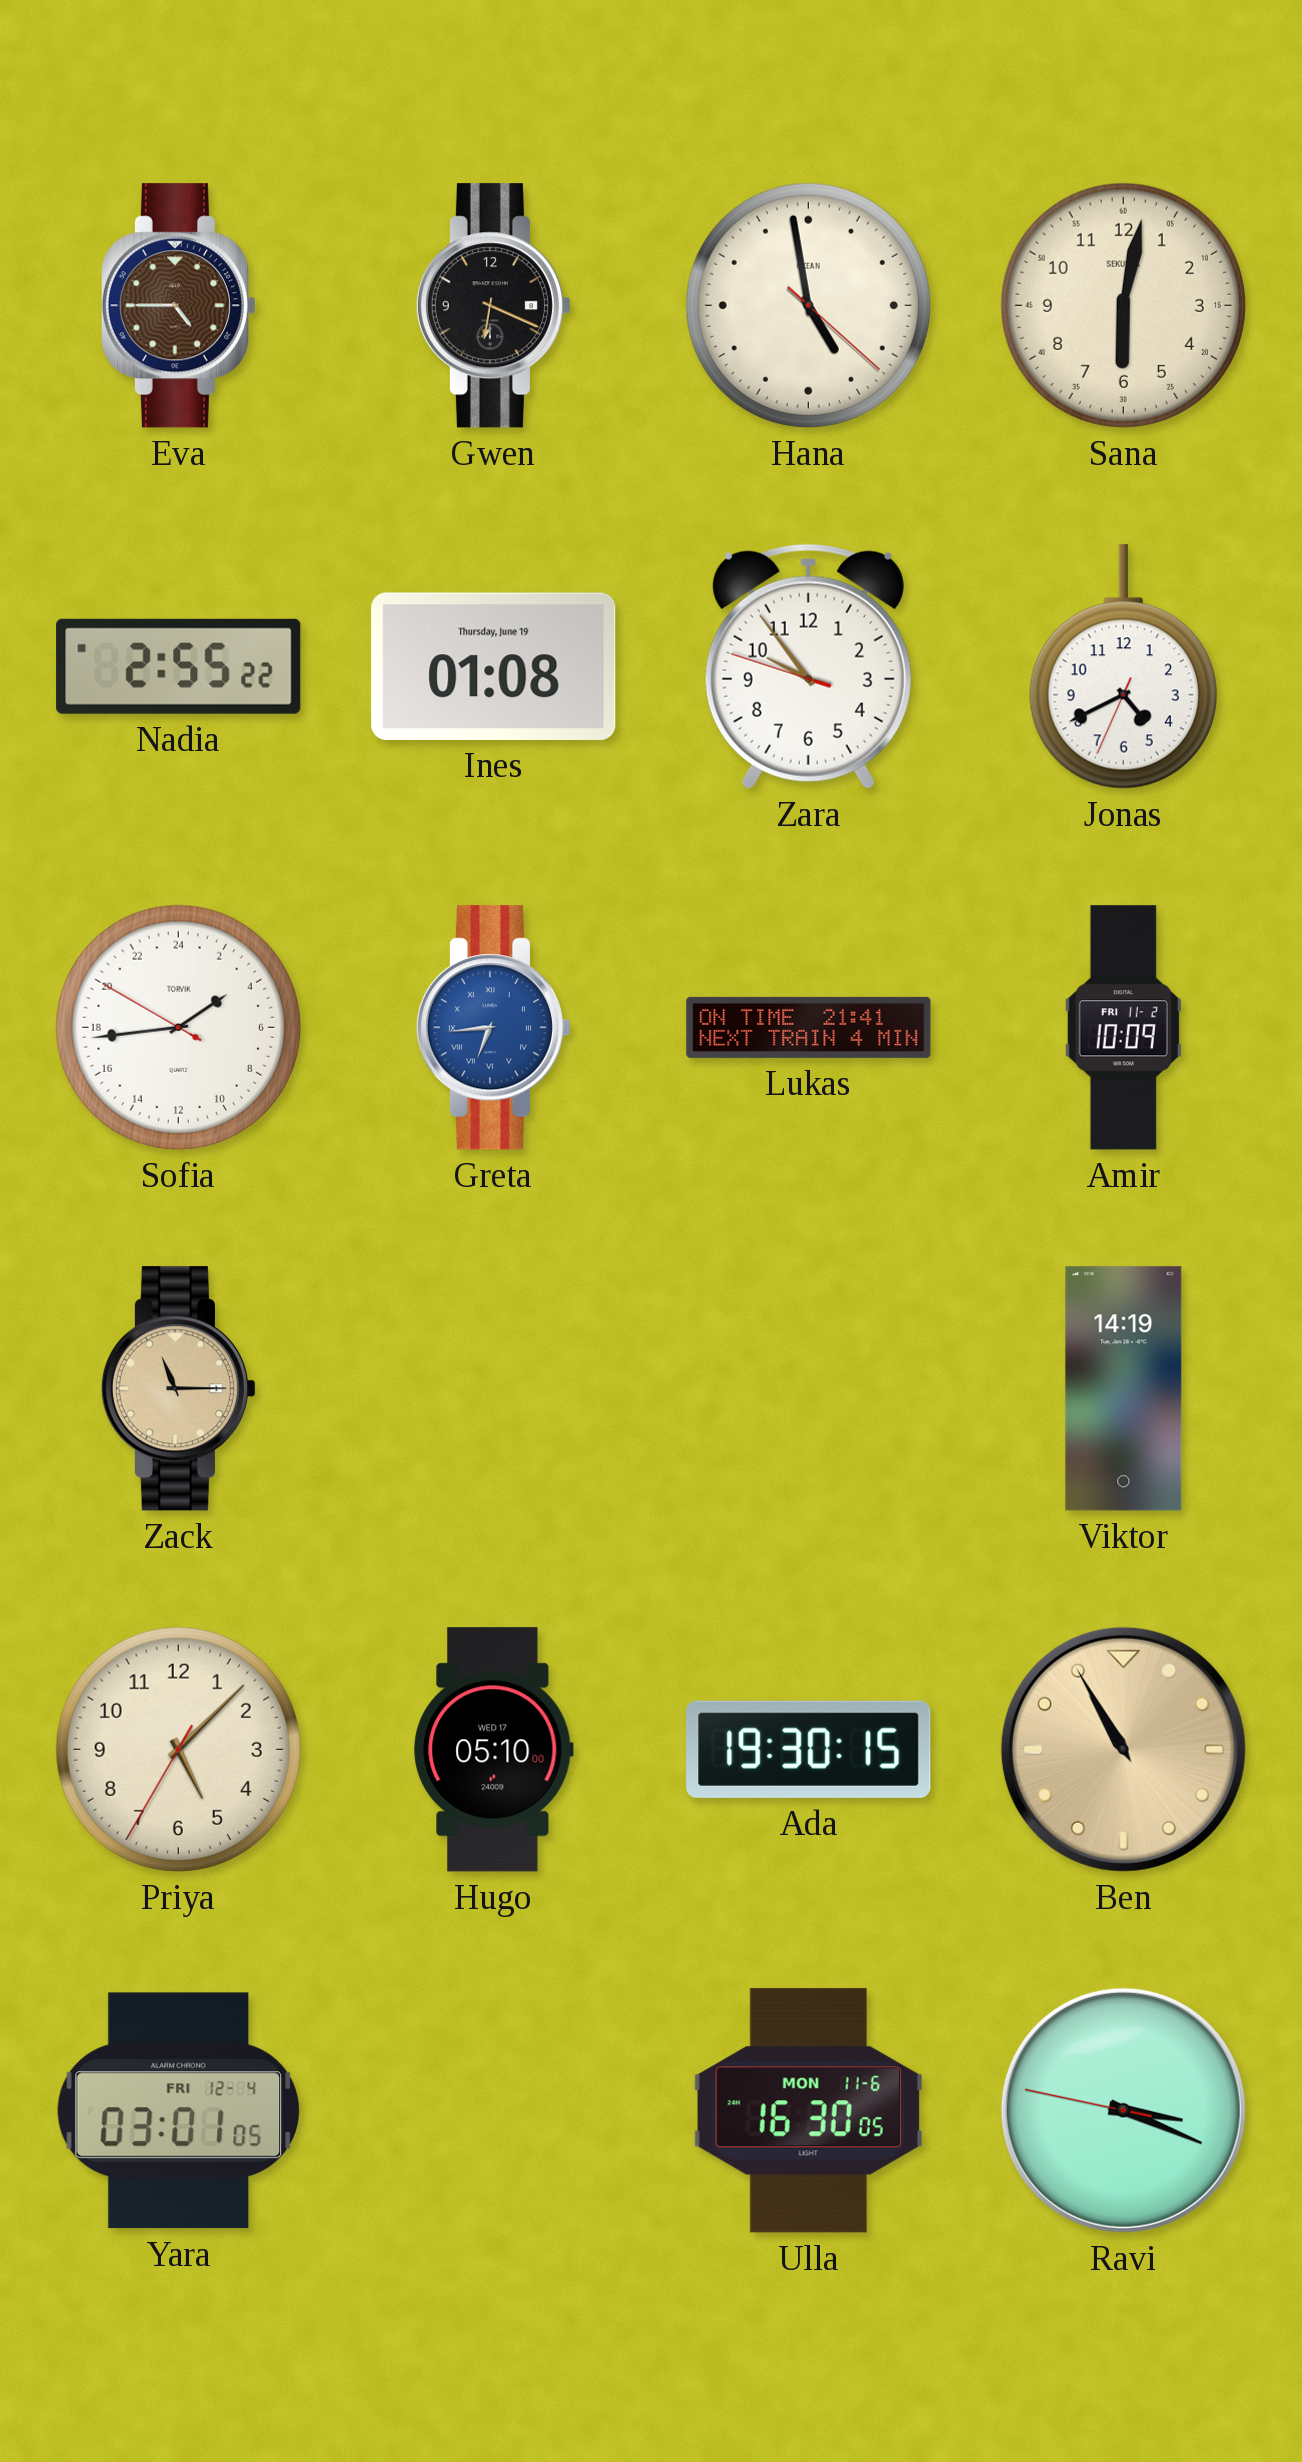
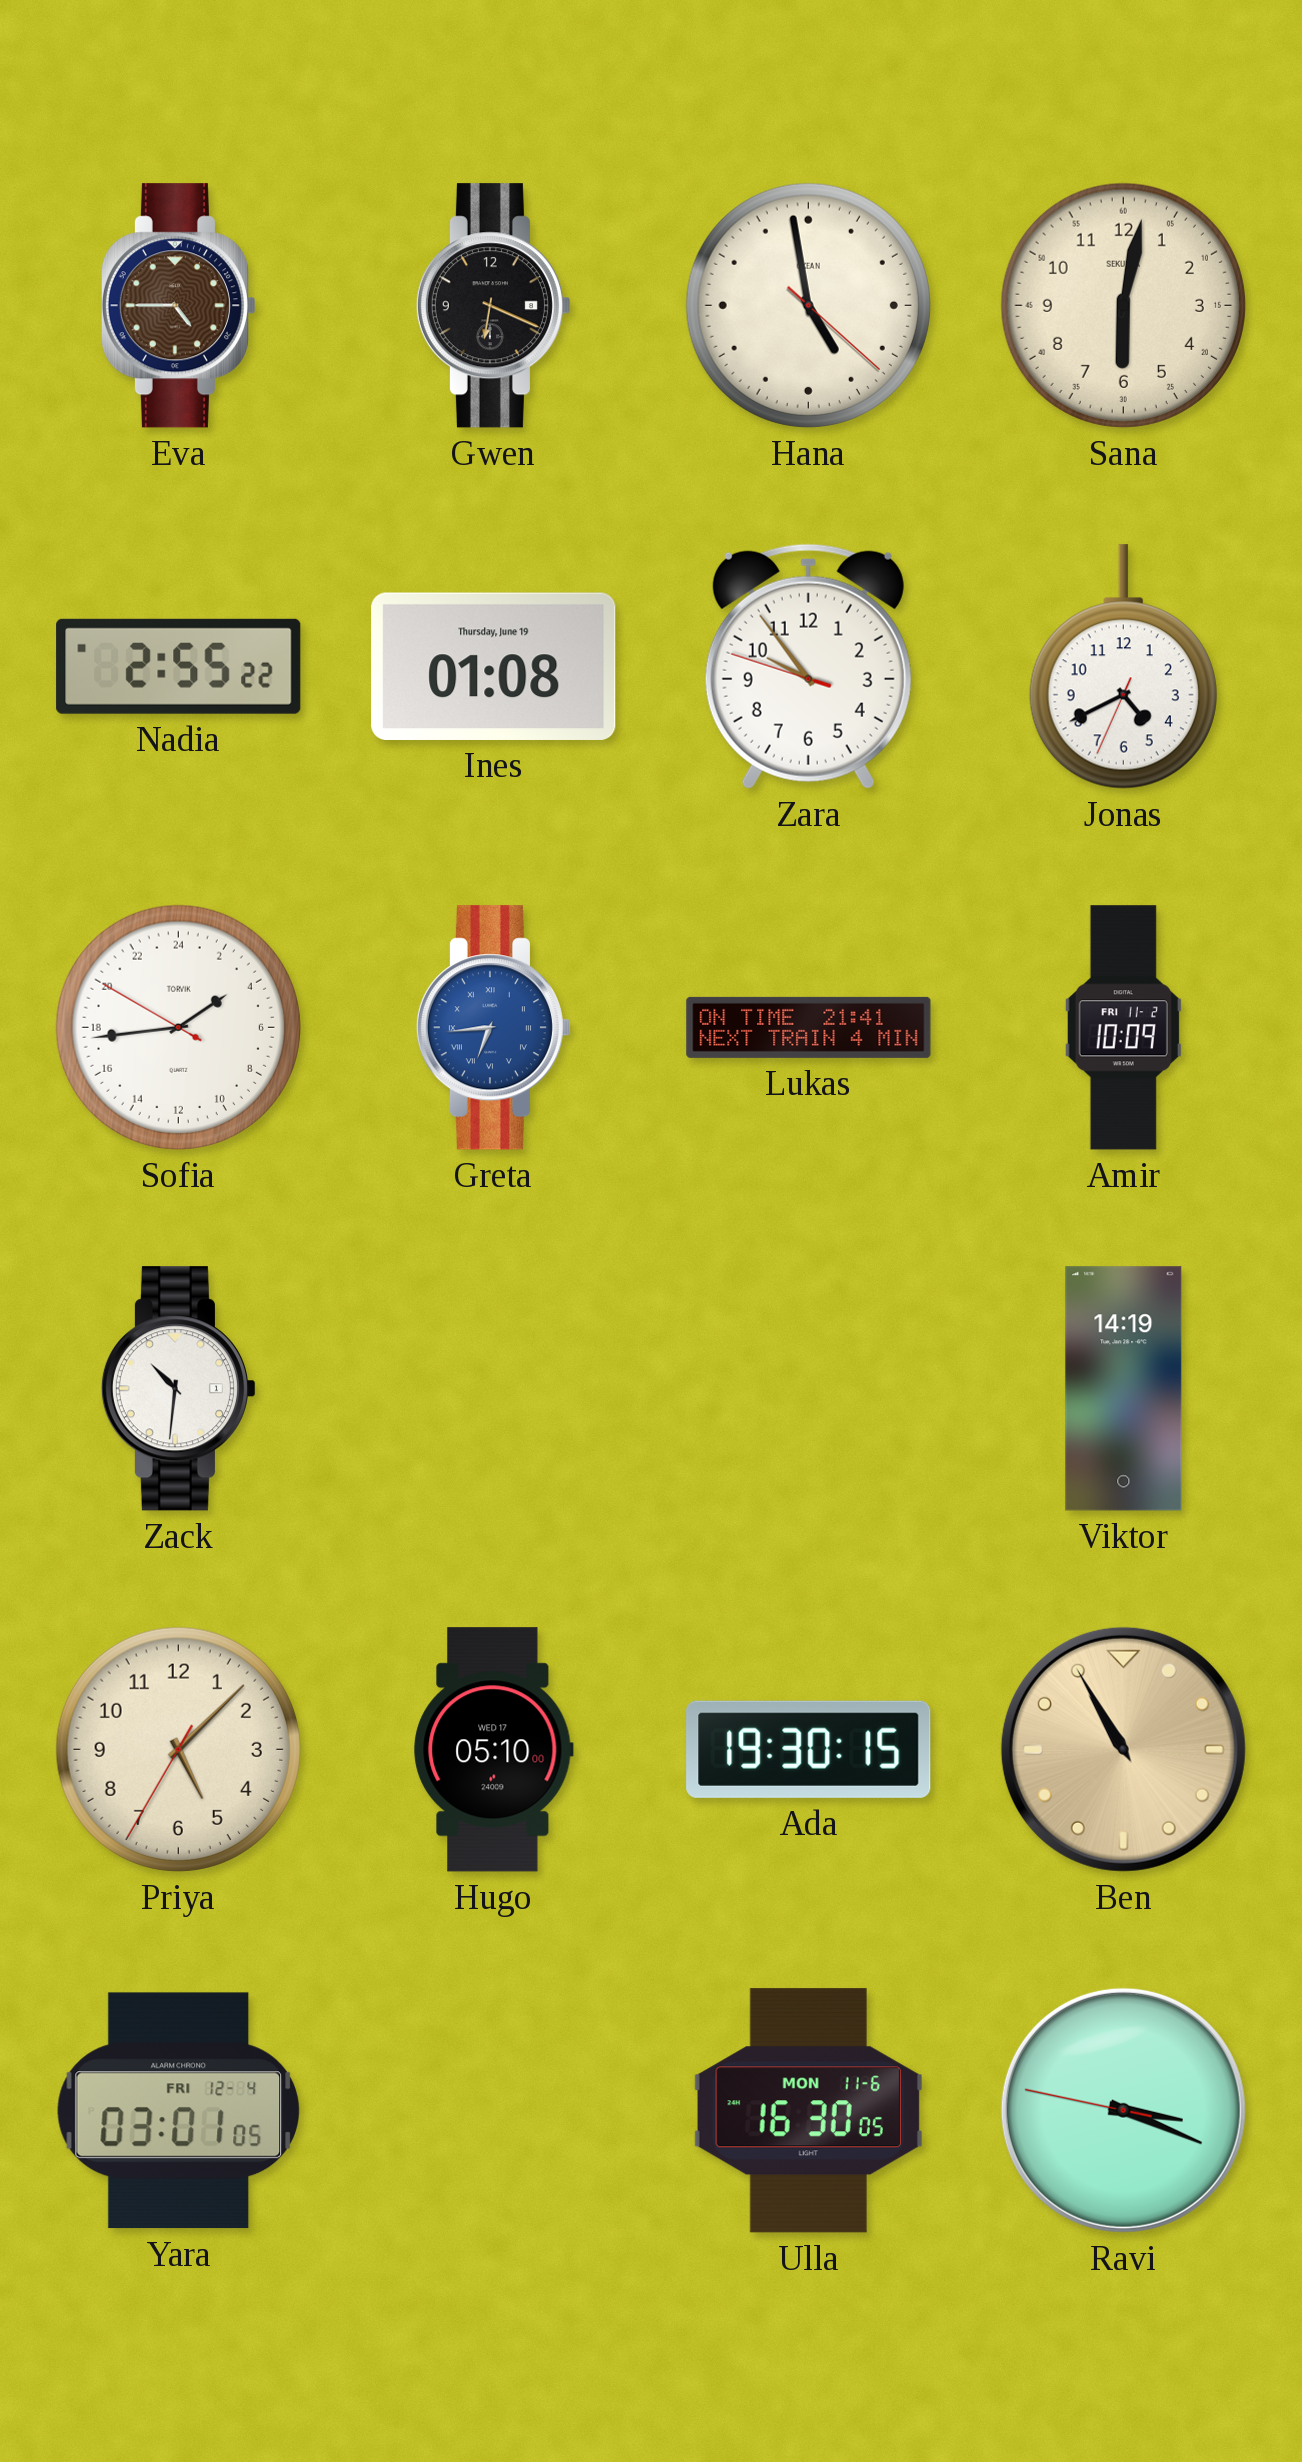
Zack: 11:15 -> 10:31
Zack dial: champagne -> white
